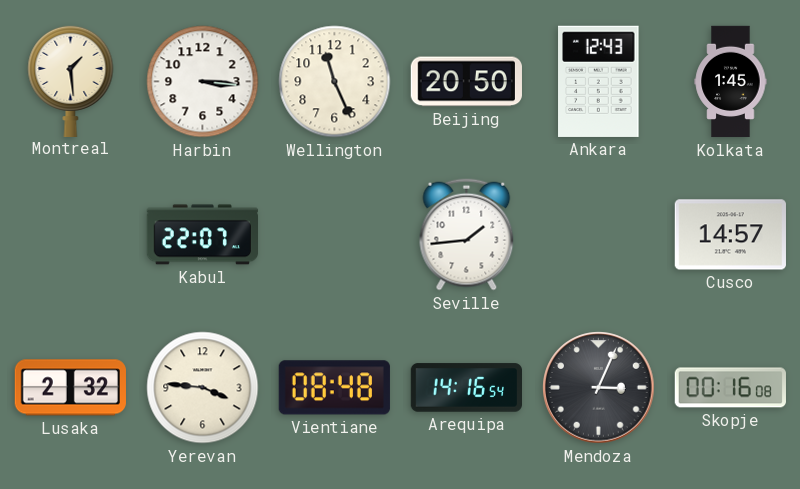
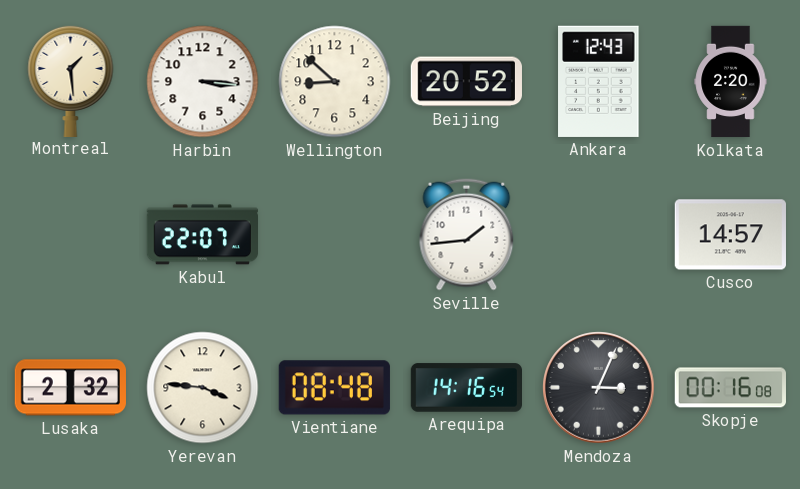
Wellington: 11:26 -> 8:52
Beijing: 20:50 -> 20:52
Kolkata: 1:45 -> 2:20
